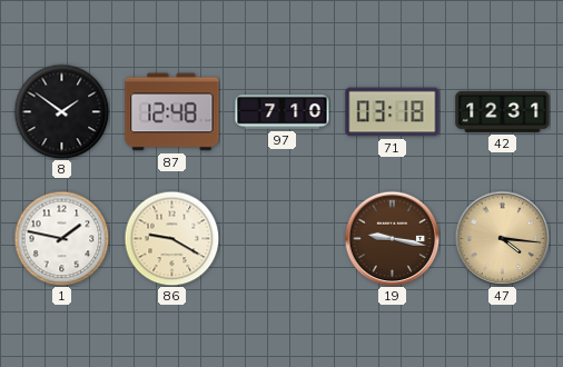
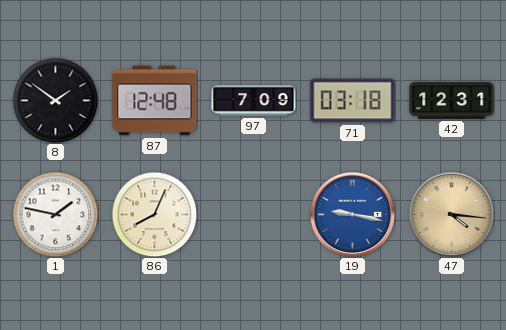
97: 7:10 -> 7:09
86: 9:20 -> 8:04
19 dial: brown -> blue
